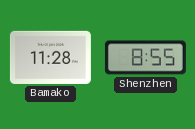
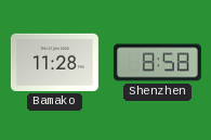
Shenzhen: 8:55 -> 8:58
